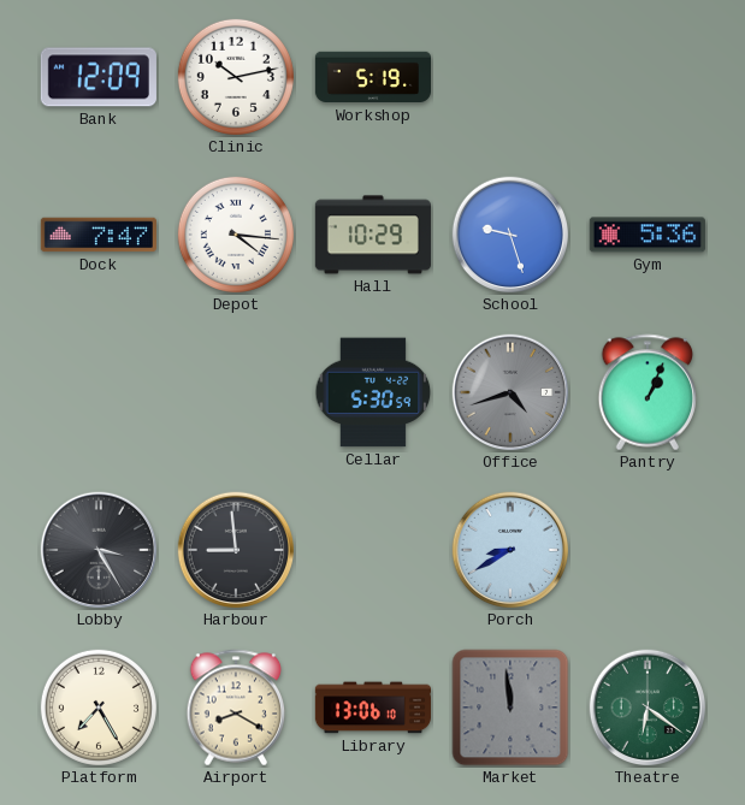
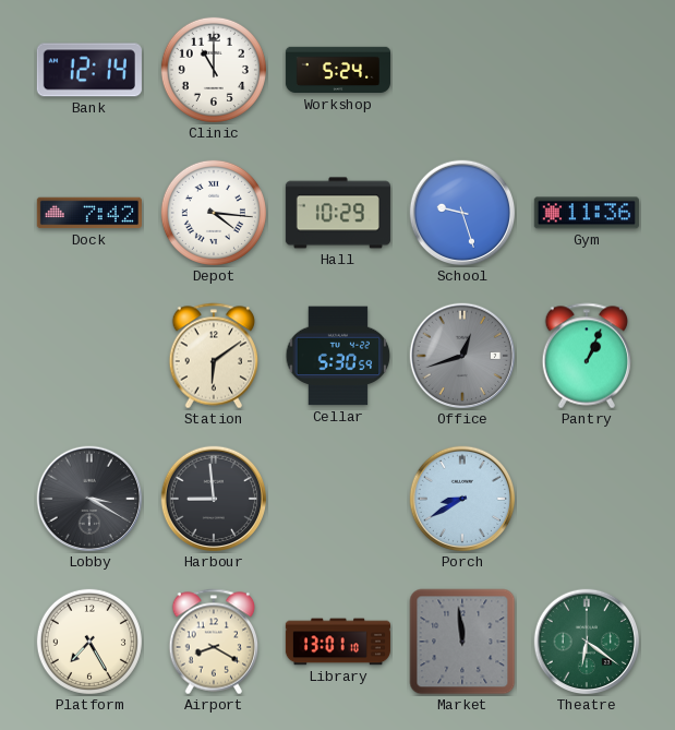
Bank: 12:09 -> 12:14
Clinic: 10:13 -> 11:00
Workshop: 5:19 -> 5:24
Dock: 7:47 -> 7:42
Gym: 5:36 -> 11:36
Station: none -> 6:09
Office: 4:42 -> 12:42
Lobby: 3:25 -> 3:20
Library: 13:06 -> 13:01
